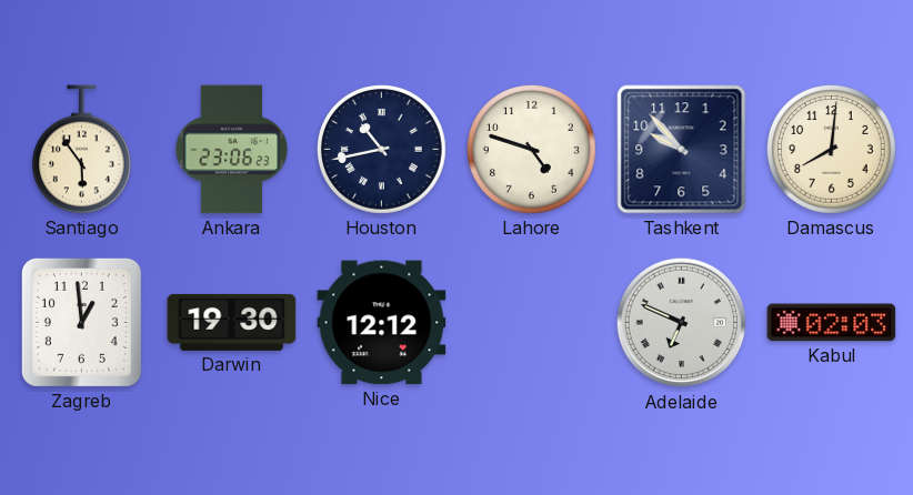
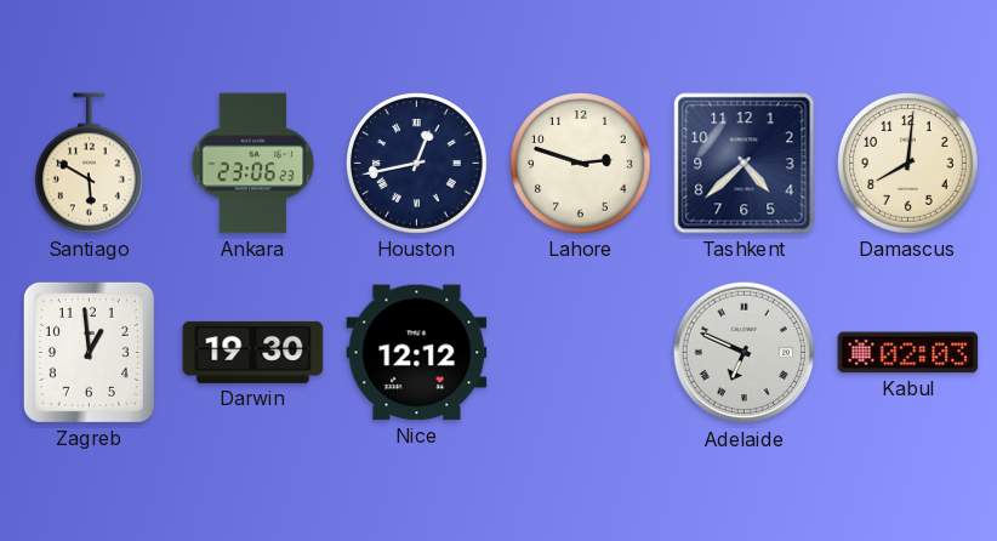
Santiago: 5:54 -> 5:50
Houston: 10:43 -> 12:43
Lahore: 4:48 -> 2:48
Tashkent: 9:53 -> 4:38
